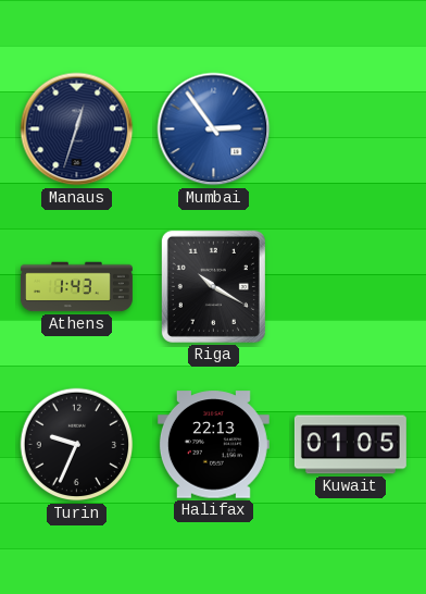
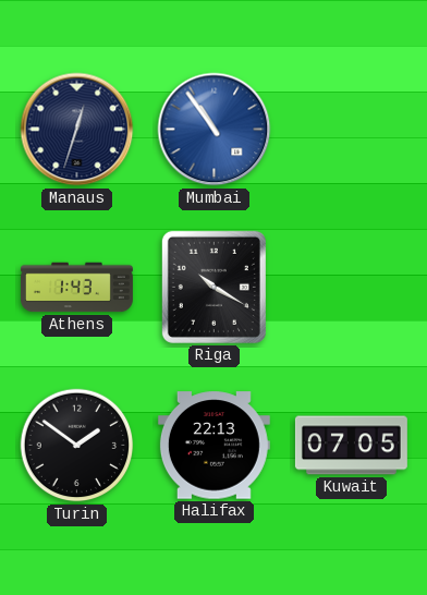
Mumbai: 2:54 -> 10:54
Turin: 9:34 -> 1:51
Kuwait: 01:05 -> 07:05
